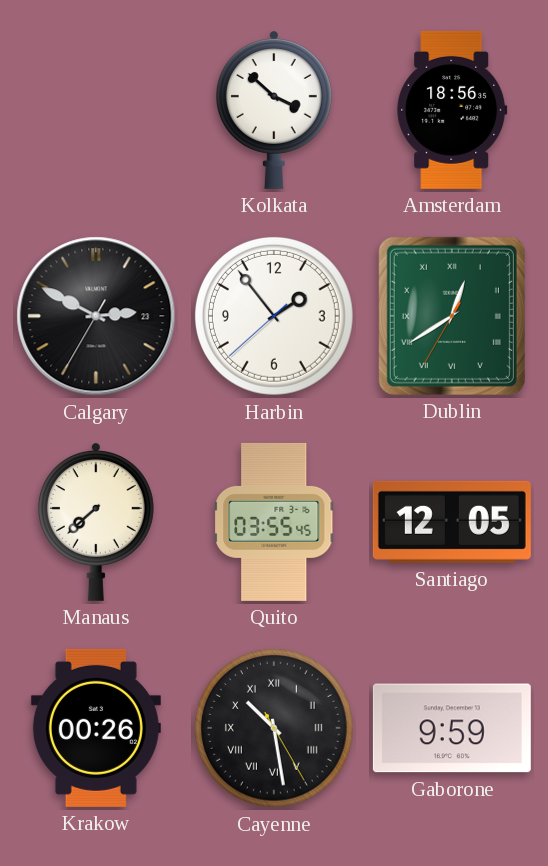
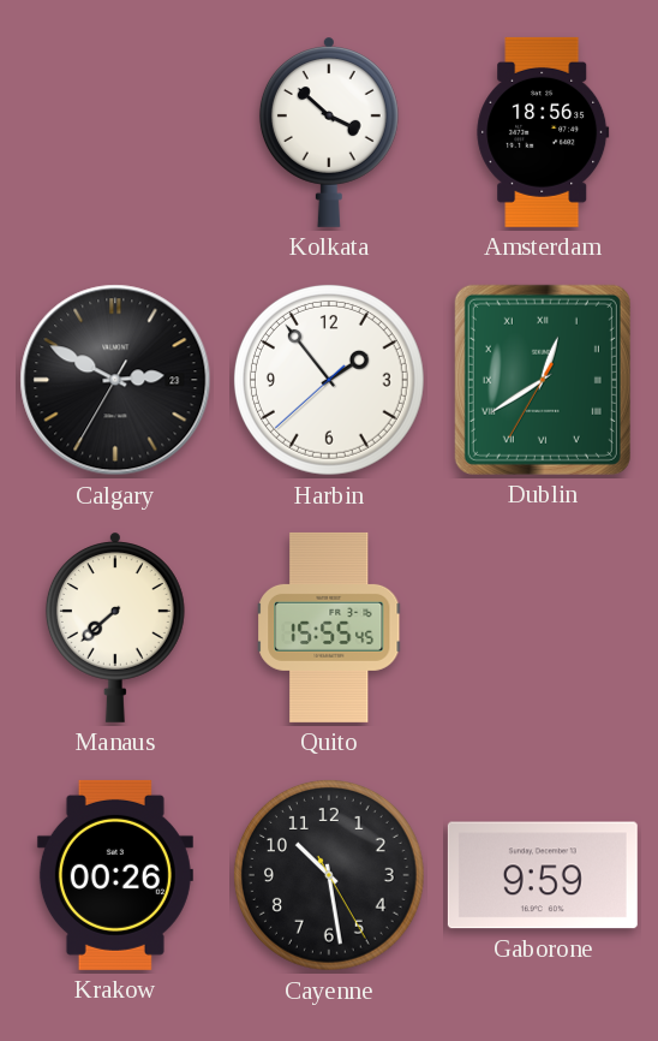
Quito: 03:55 -> 15:55
Santiago: 12:05 -> none
Cayenne numerals: Roman -> Arabic
